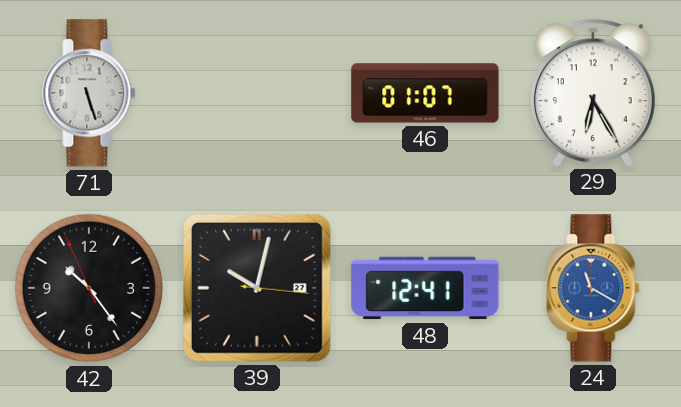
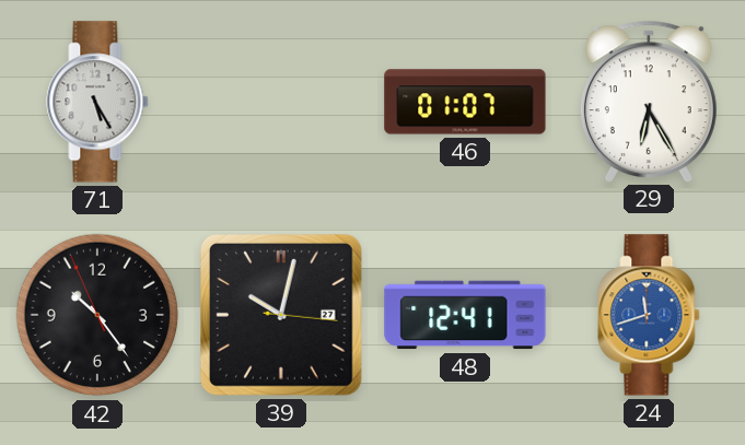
71: 5:27 -> 5:25
24: 11:20 -> 11:42
